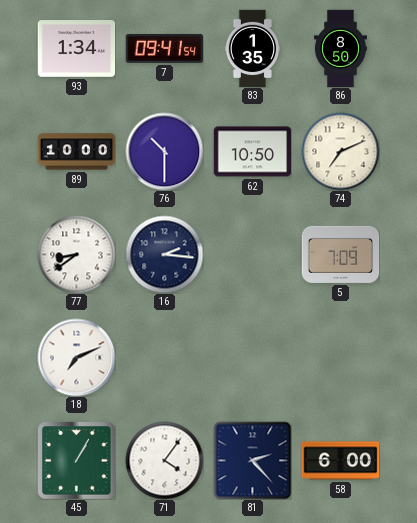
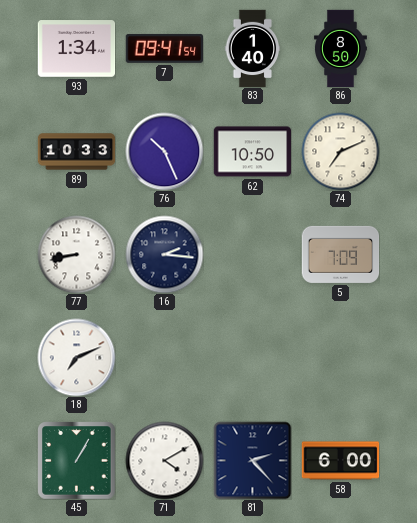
83: 1:35 -> 1:40
89: 10:00 -> 10:33
76: 10:30 -> 10:26
77: 8:39 -> 8:43
71: 4:06 -> 4:10
